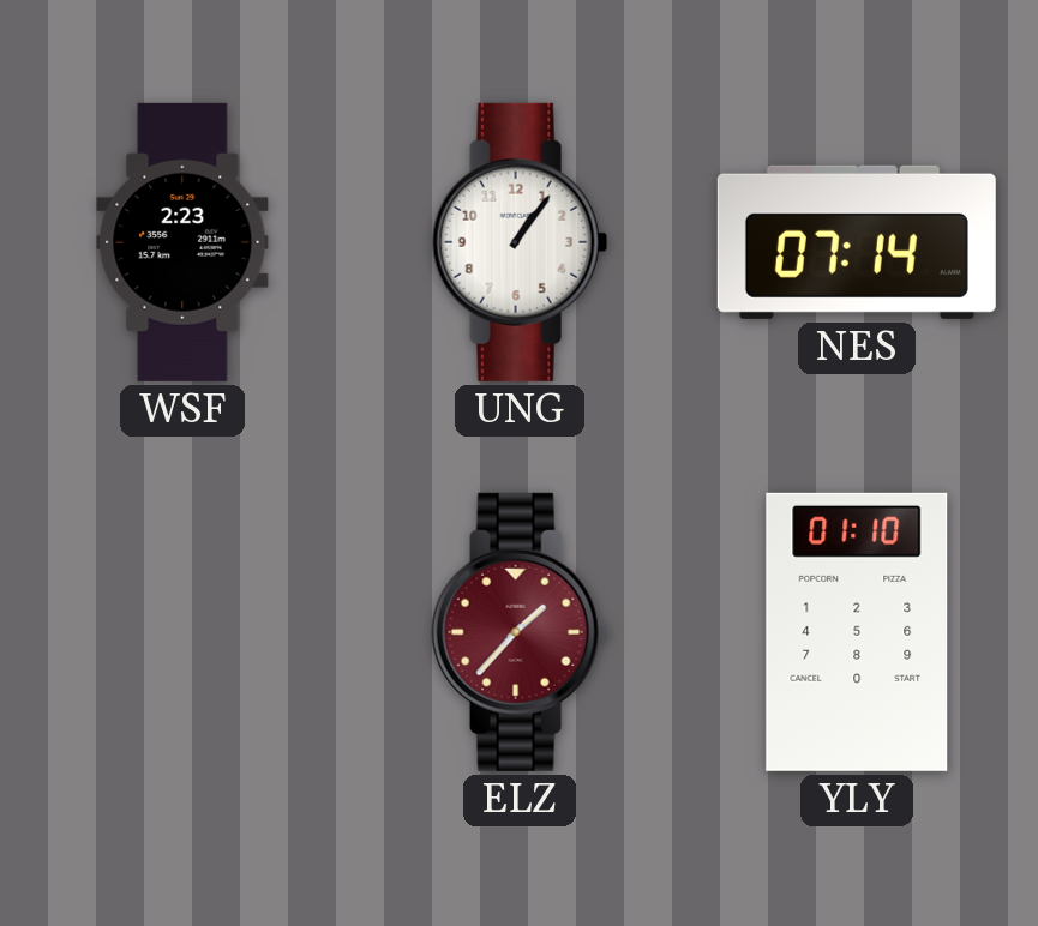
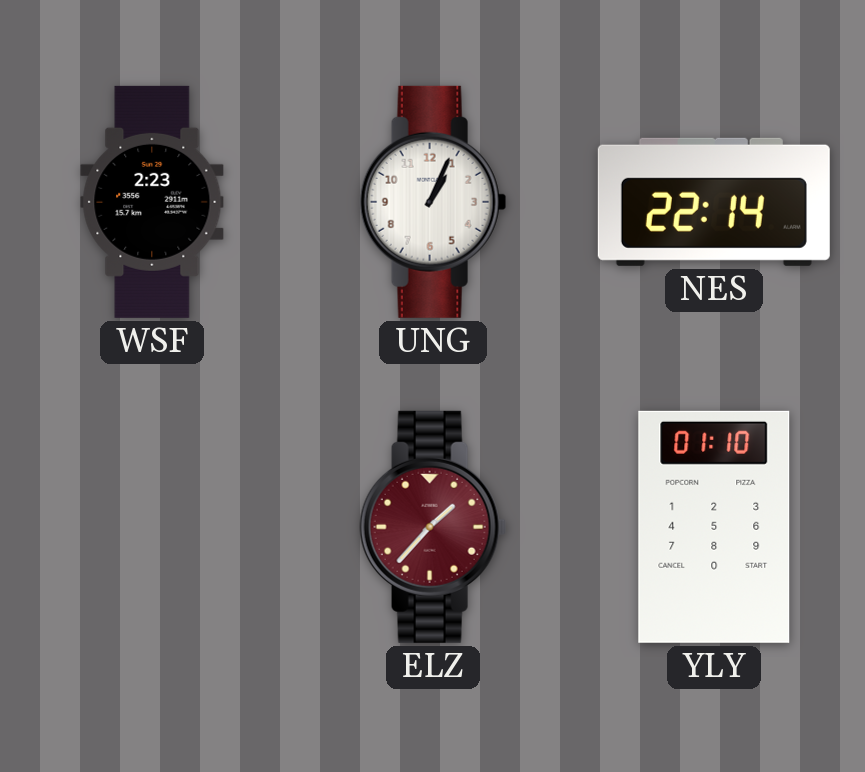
UNG: 1:06 -> 1:04
NES: 07:14 -> 22:14
